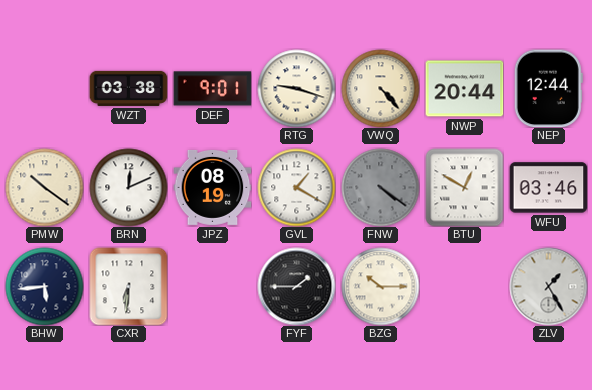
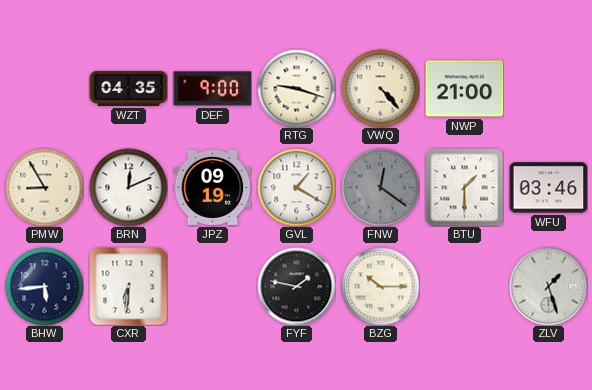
WZT: 03:38 -> 04:35
DEF: 9:01 -> 9:00
NWP: 20:44 -> 21:00
NEP: 12:44 -> none
PMW: 10:21 -> 8:55
JPZ: 08:19 -> 09:19
FNW: 4:21 -> 12:21
BTU: 12:50 -> 1:30
FYF: 1:45 -> 1:47
ZLV: 1:25 -> 1:27
